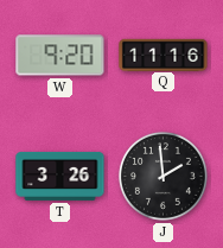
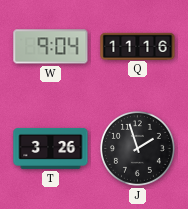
W: 9:20 -> 9:04
J: 1:59 -> 1:57
